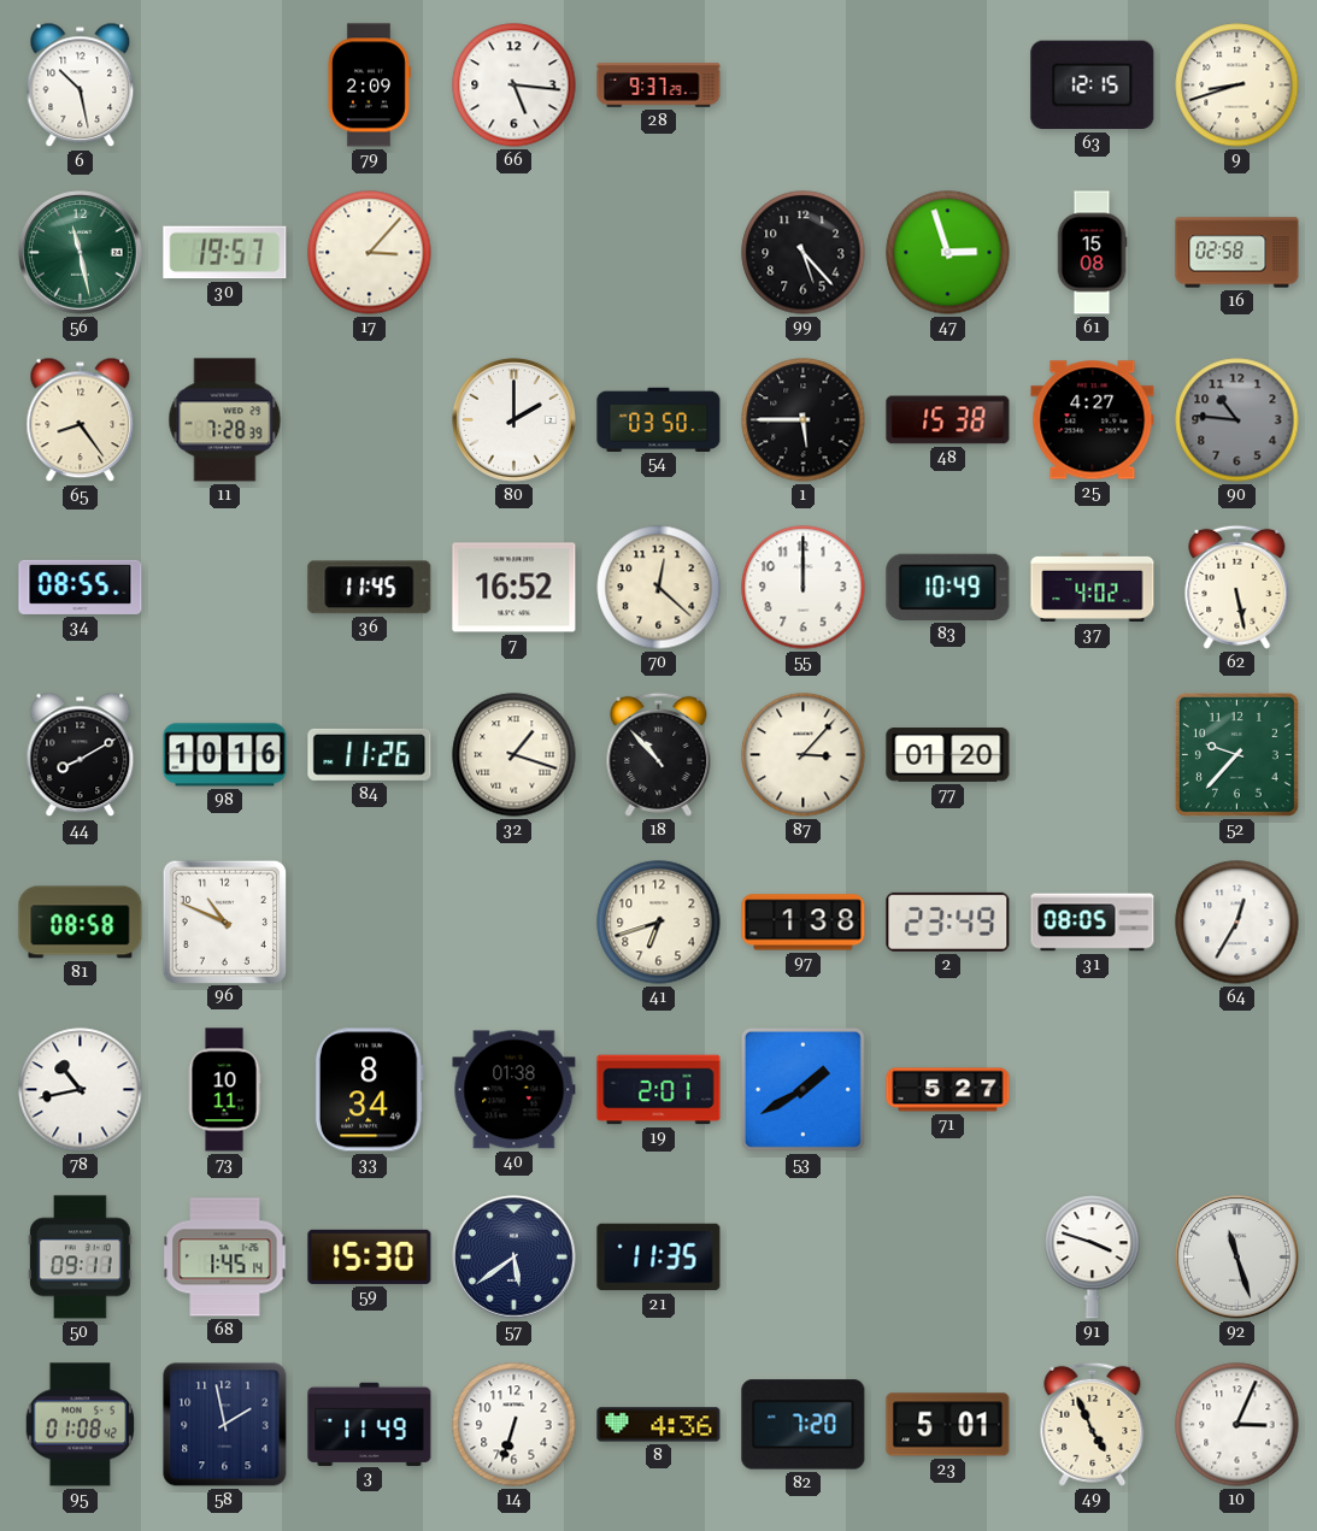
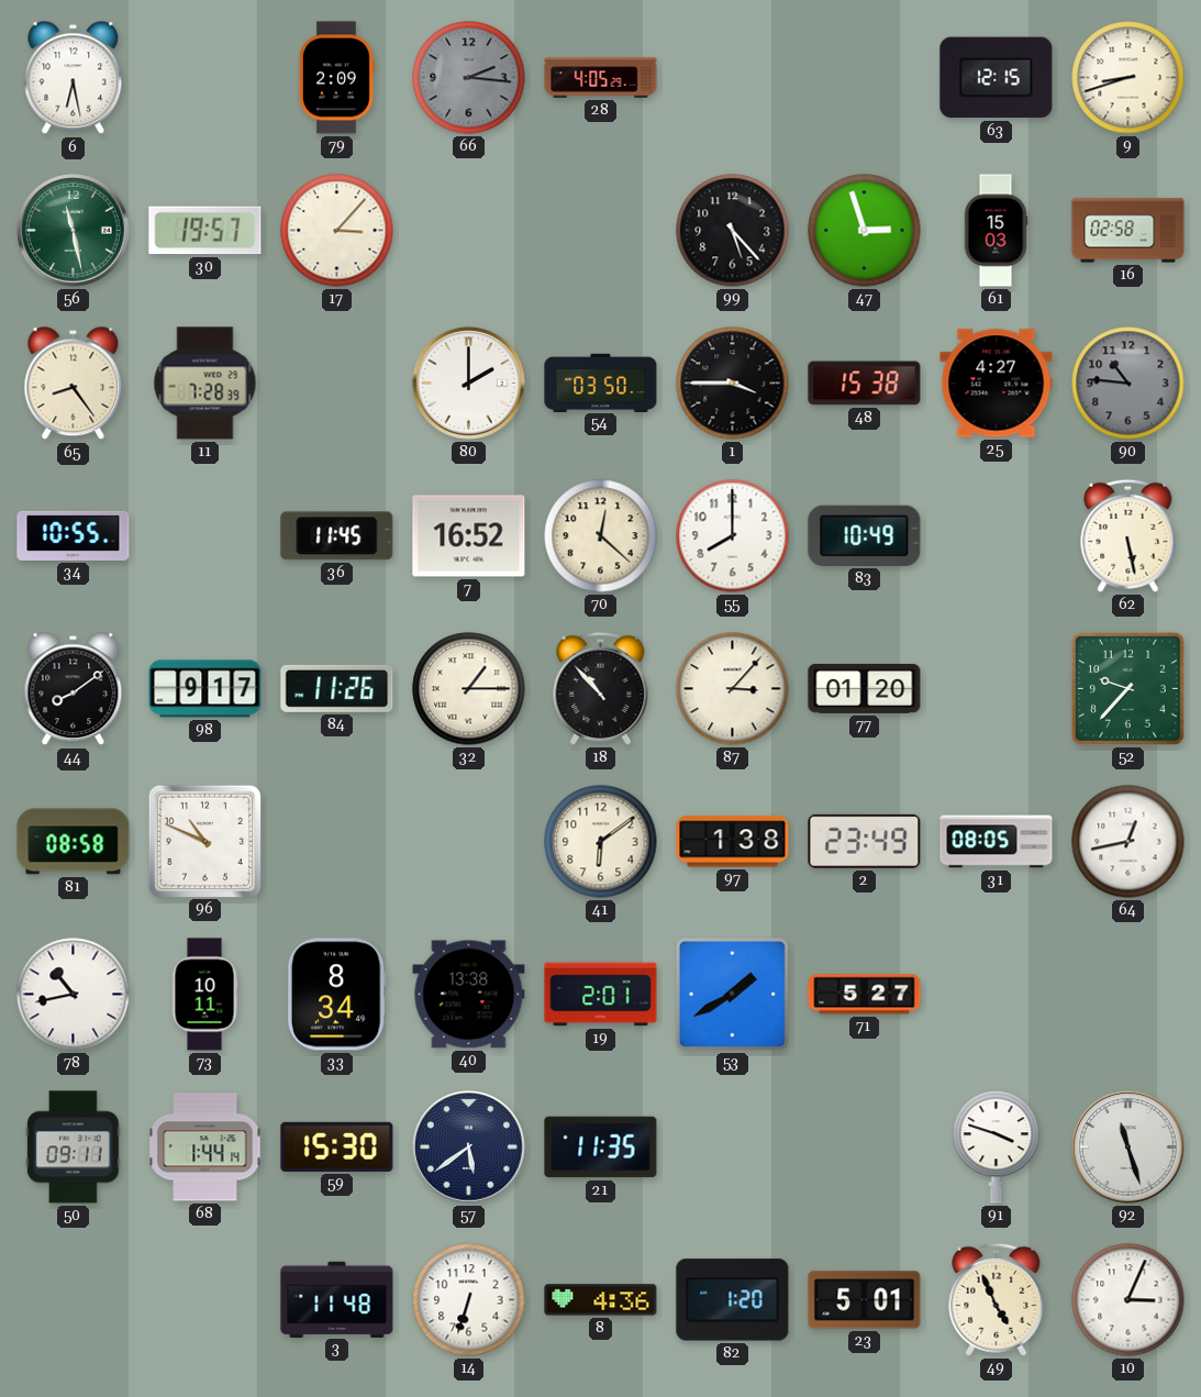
6: 10:28 -> 6:28
66: 5:16 -> 2:16
66 dial: white -> grey
28: 9:37 -> 4:05
61: 15:08 -> 15:03
1: 5:45 -> 3:45
34: 08:55 -> 10:55
55: 12:00 -> 8:00
37: 4:02 -> none
44: 8:10 -> 8:09
98: 10:16 -> 9:17
32: 1:18 -> 1:15
41: 6:42 -> 6:09
64: 12:35 -> 12:43
40: 01:38 -> 13:38
68: 1:45 -> 1:44
95: 01:08 -> none
58: 1:58 -> none
3: 11:49 -> 11:48
82: 7:20 -> 1:20
